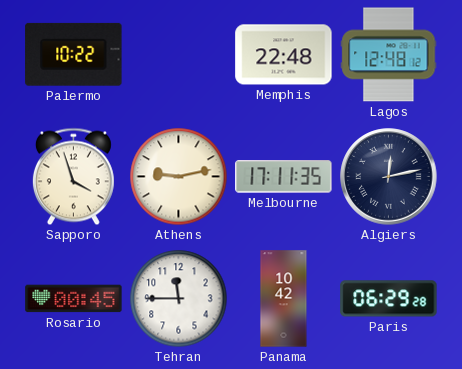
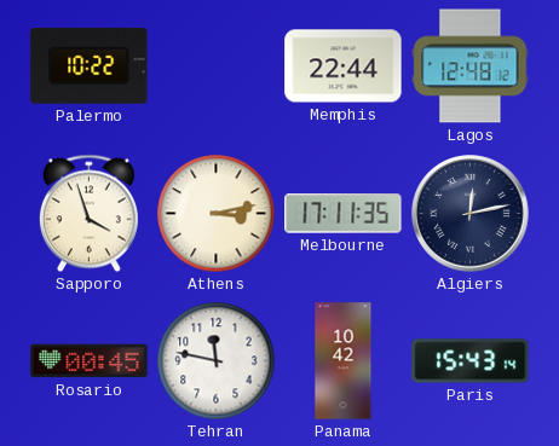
Memphis: 22:48 -> 22:44
Athens: 9:13 -> 3:13
Tehran: 11:45 -> 11:47
Paris: 06:29 -> 15:43
